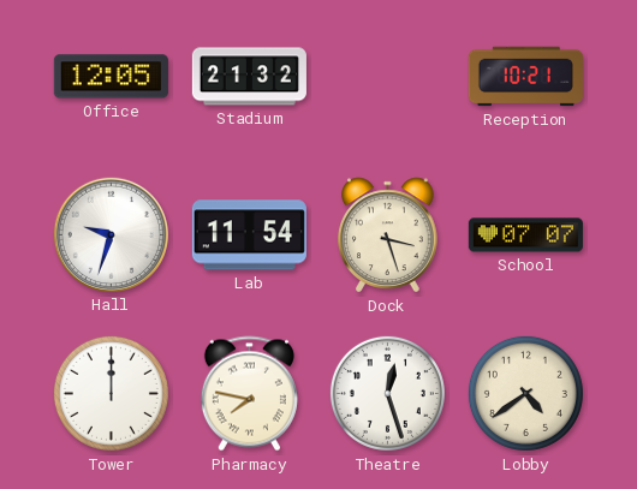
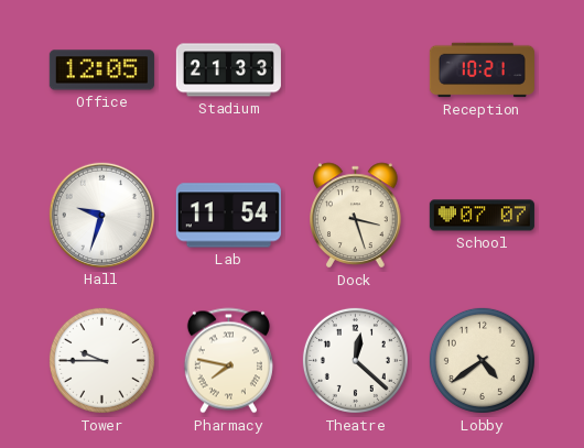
Stadium: 21:32 -> 21:33
Tower: 12:00 -> 9:45
Theatre: 12:27 -> 12:22
